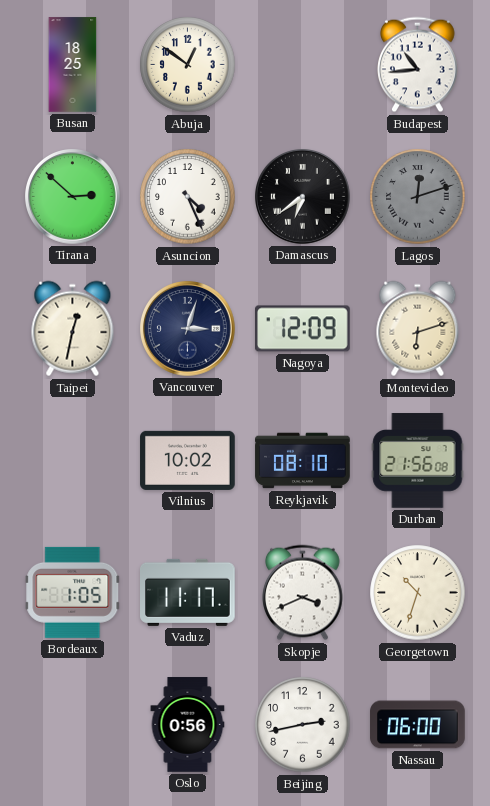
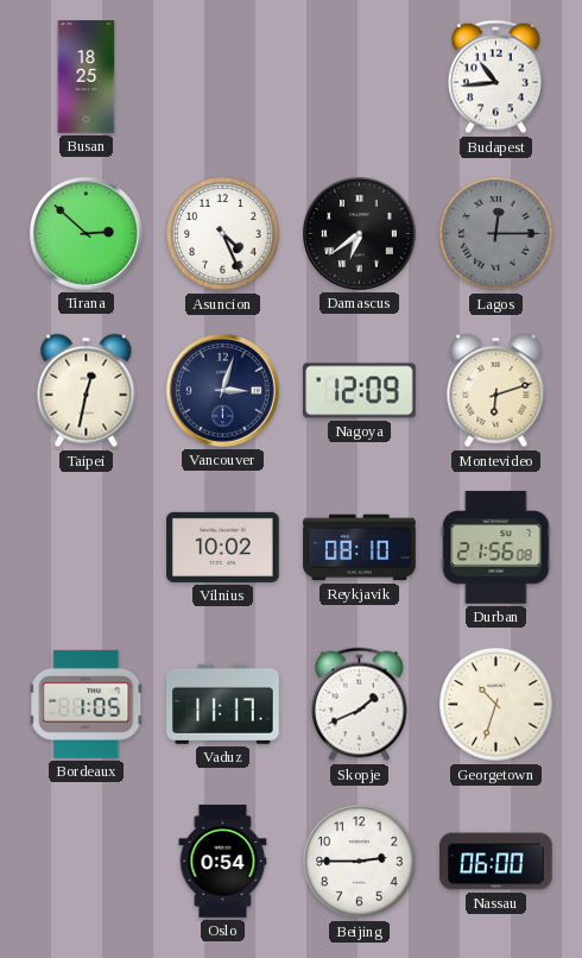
Abuja: 12:51 -> none
Lagos: 12:12 -> 12:15
Skopje: 3:41 -> 1:41
Oslo: 0:56 -> 0:54
Beijing: 2:43 -> 2:45
